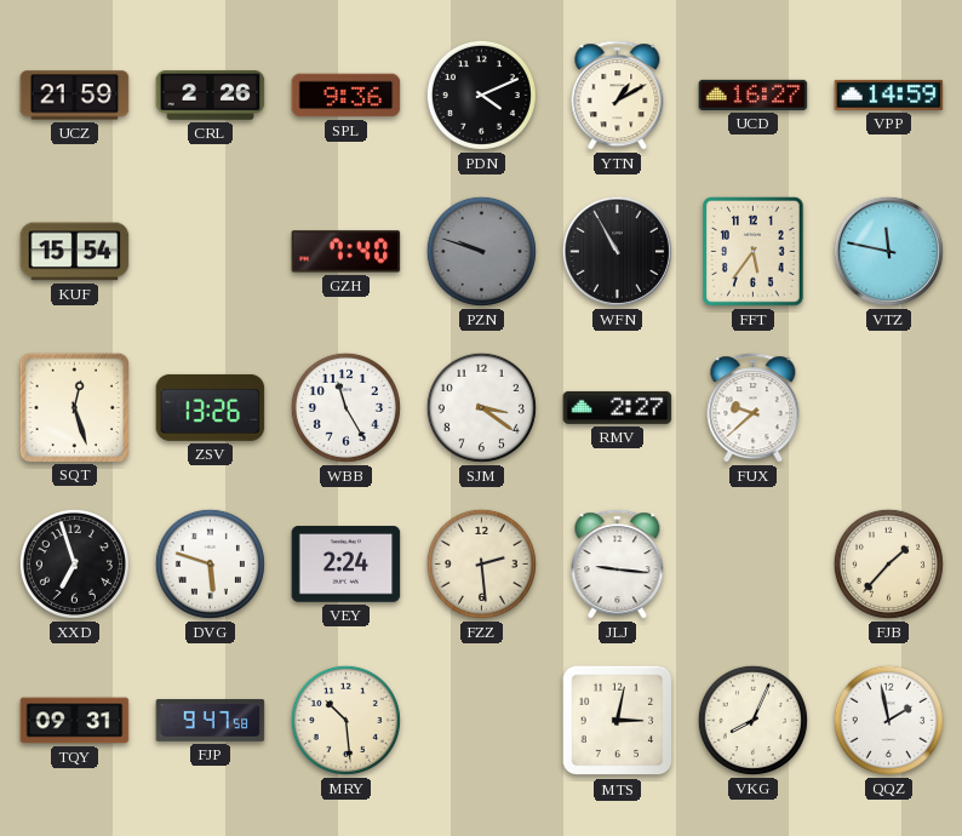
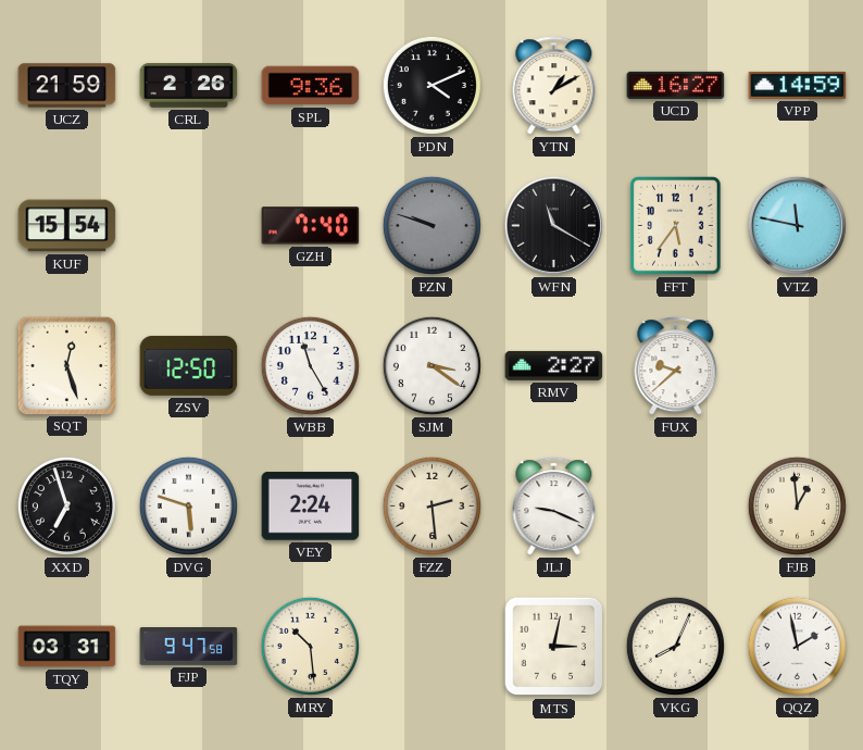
WFN: 10:55 -> 11:20
ZSV: 13:26 -> 12:50
JLJ: 9:16 -> 9:19
FJB: 1:37 -> 12:59
TQY: 09:31 -> 03:31
